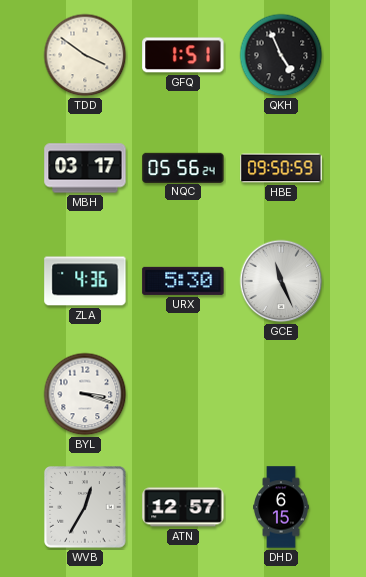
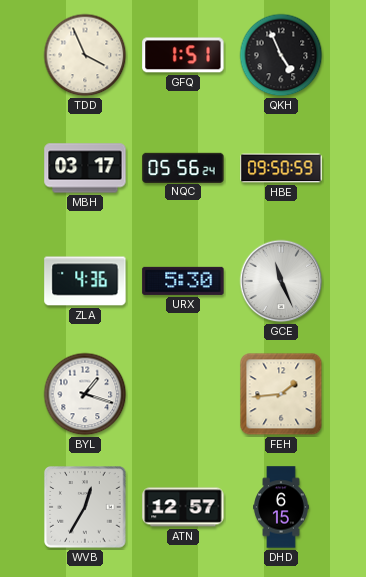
TDD: 3:51 -> 3:56
BYL: 3:18 -> 1:18
FEH: none -> 1:44
